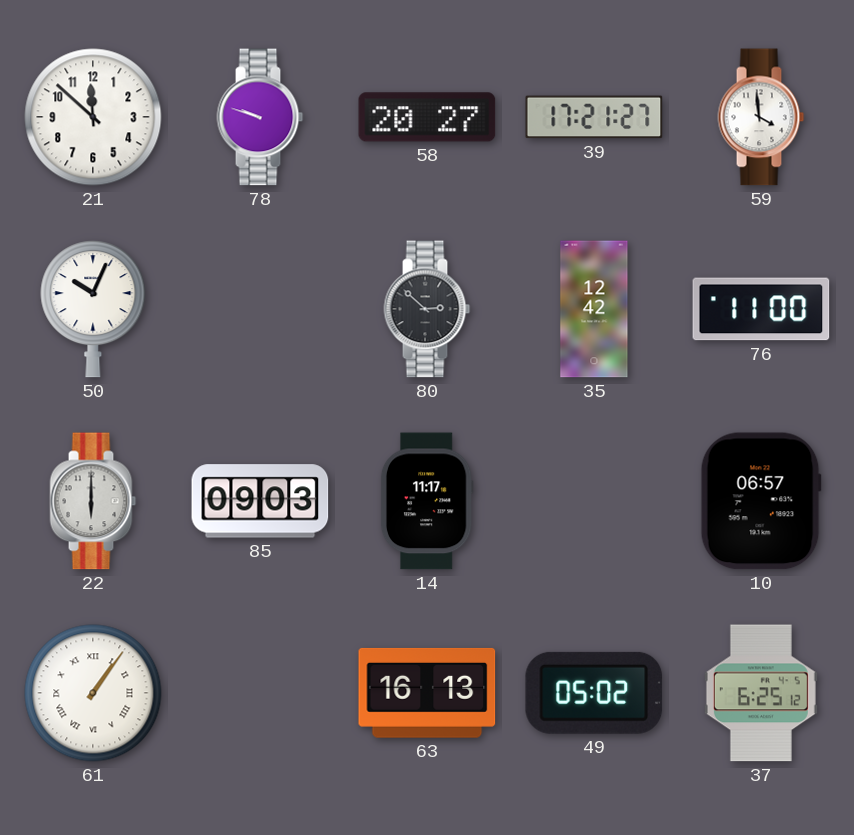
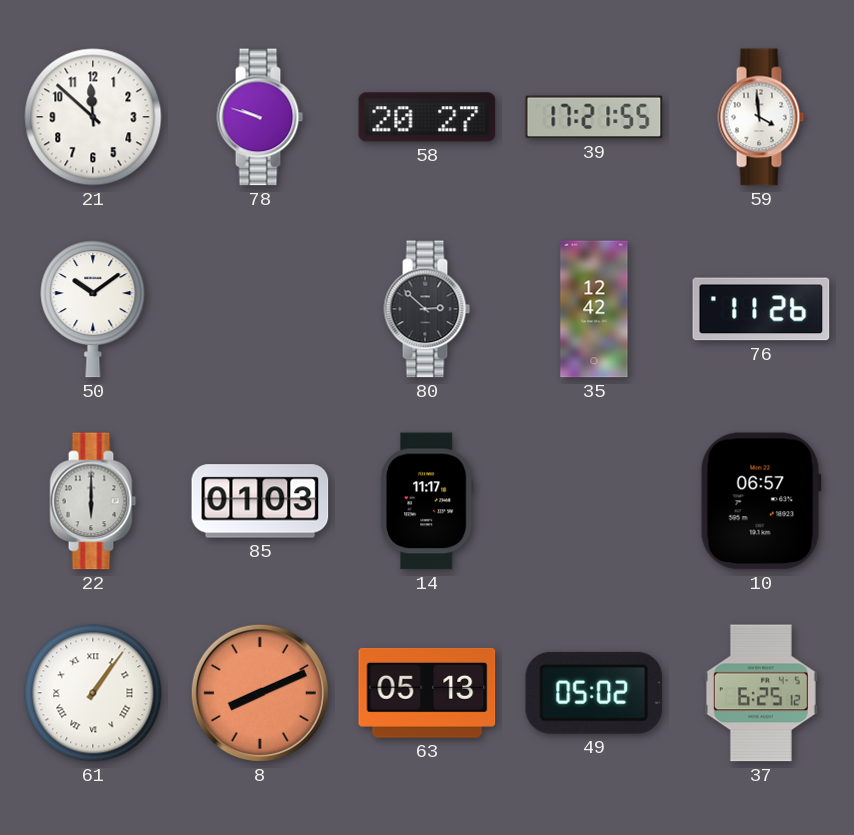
39: 17:21:27 -> 17:21:55
50: 10:04 -> 10:09
76: 11:00 -> 11:26
85: 09:03 -> 01:03
8: none -> 8:11
63: 16:13 -> 05:13
